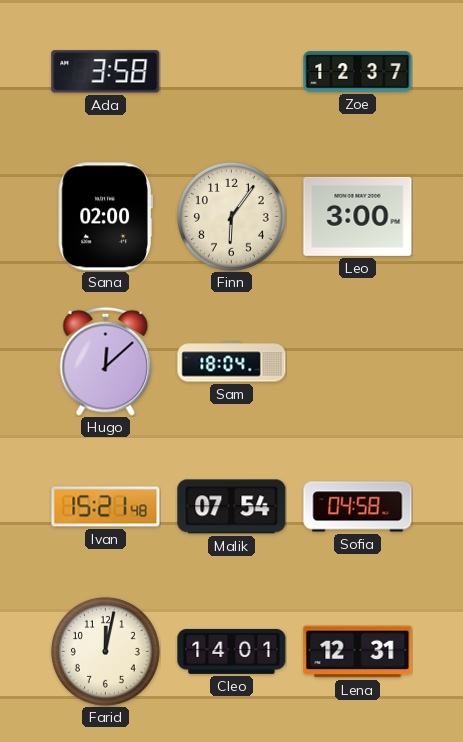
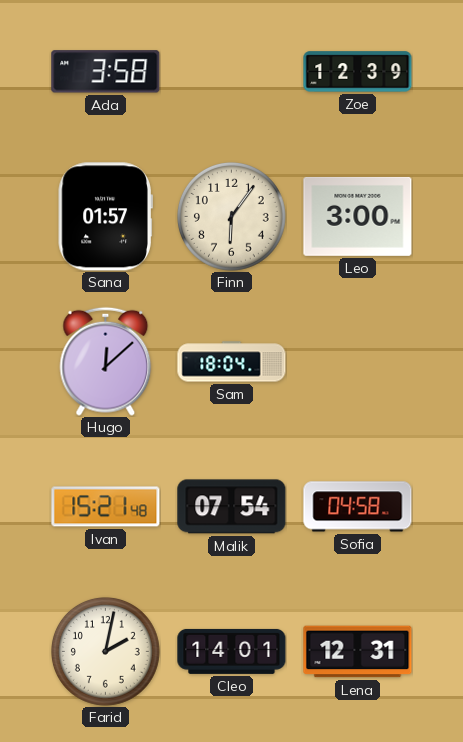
Zoe: 12:37 -> 12:39
Sana: 02:00 -> 01:57
Farid: 12:02 -> 2:02
